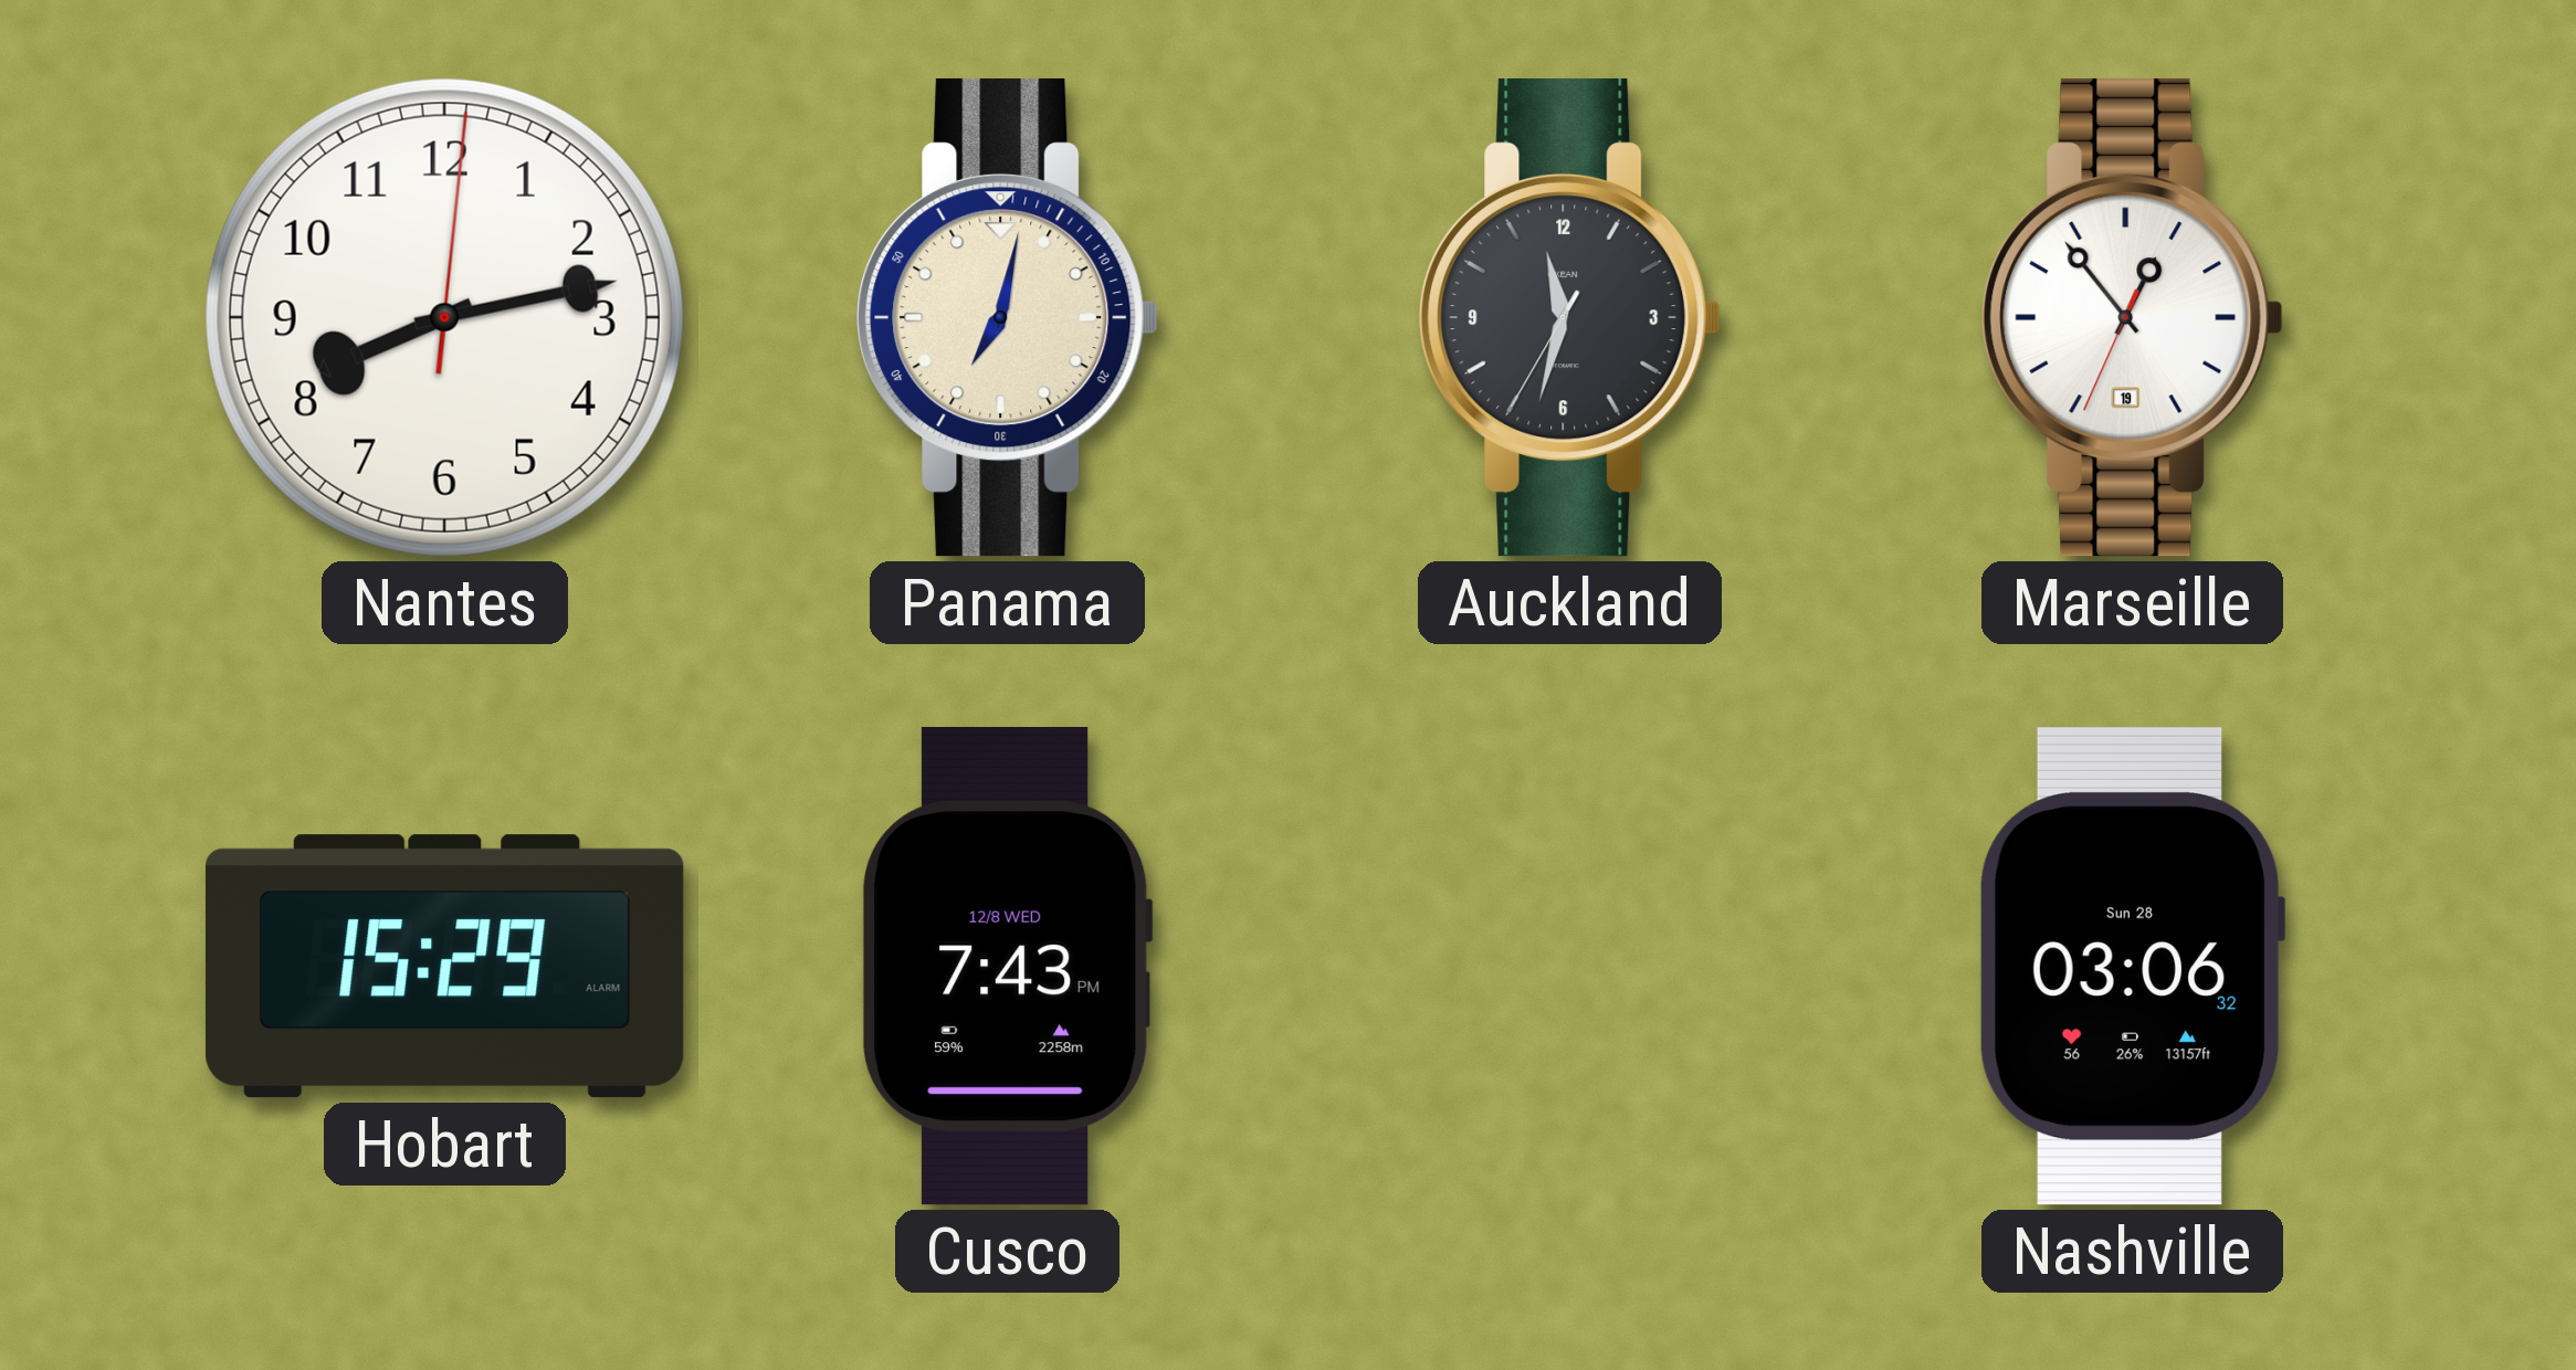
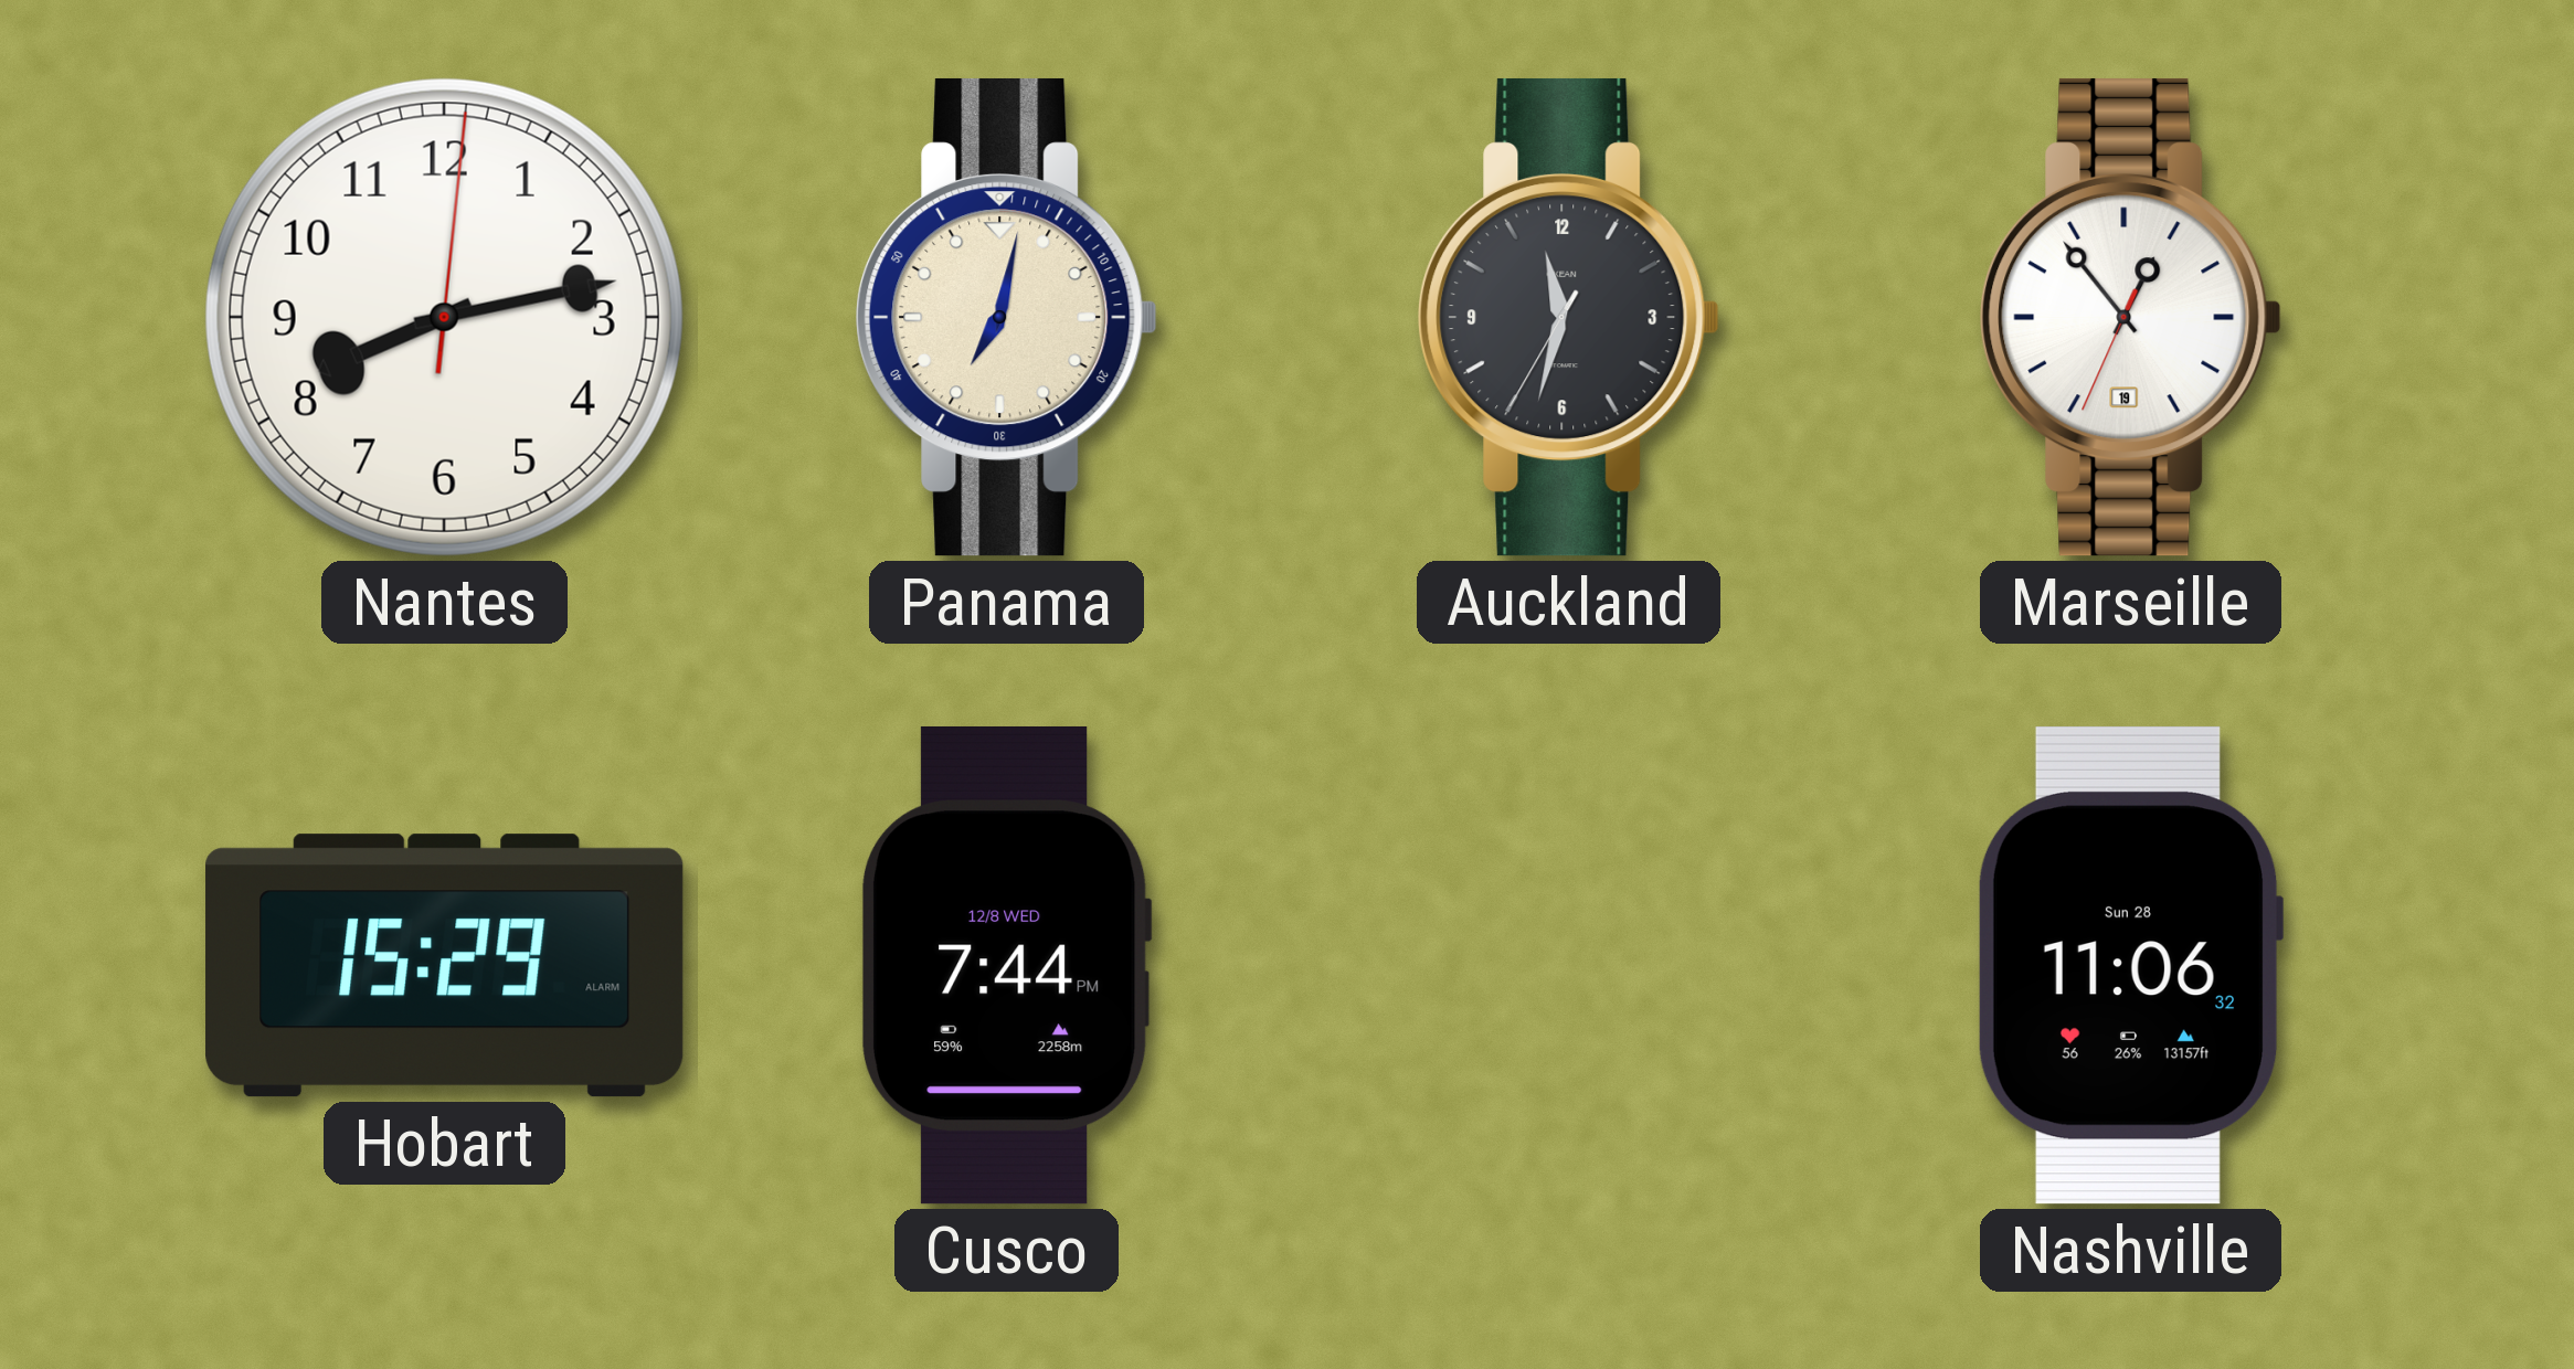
Cusco: 7:43 -> 7:44
Nashville: 03:06 -> 11:06
